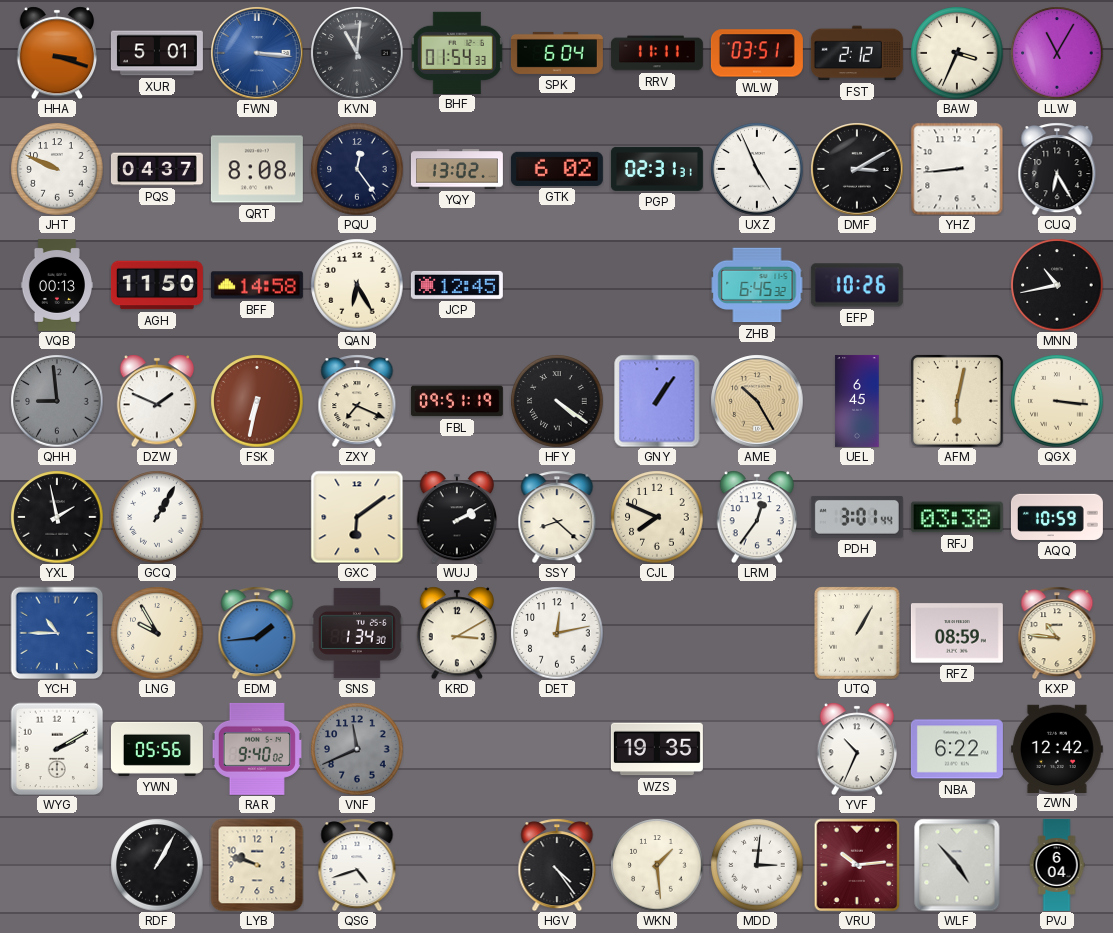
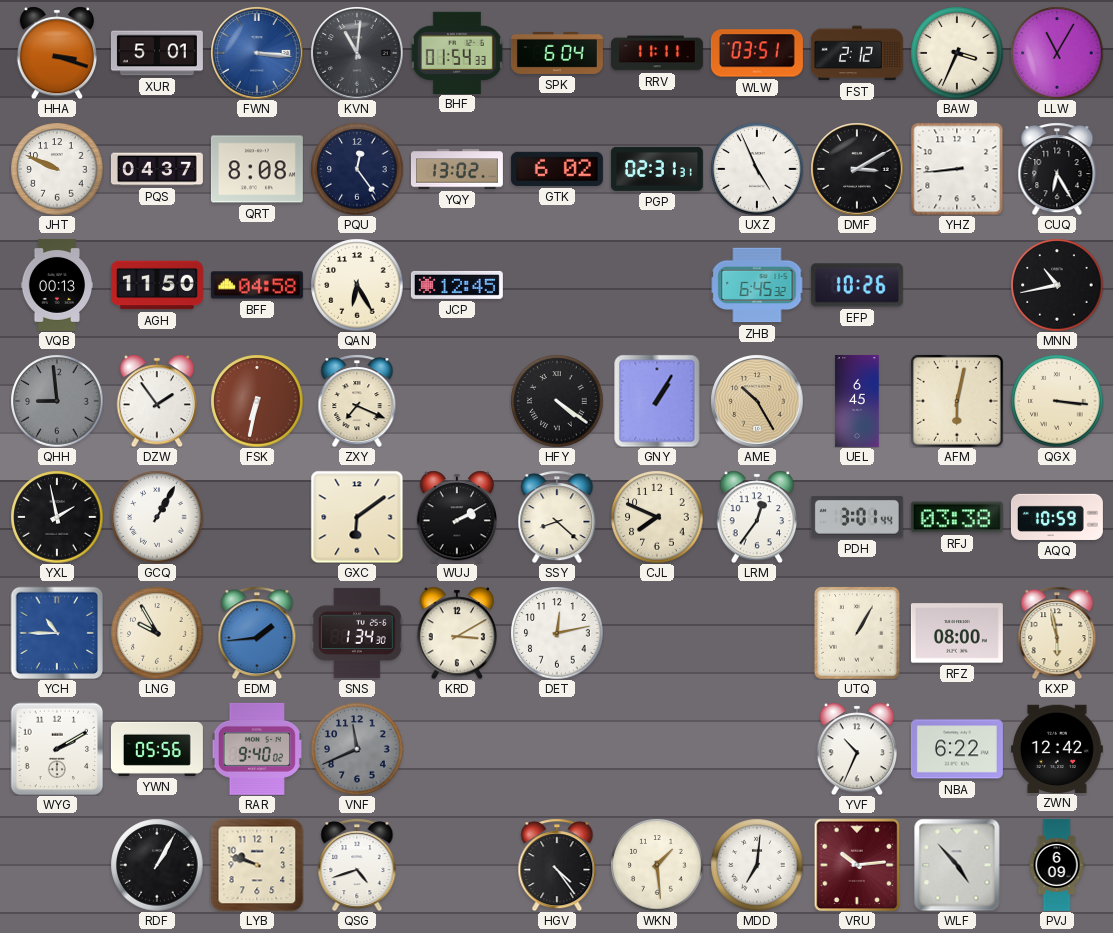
BFF: 14:58 -> 04:58
DZW: 1:49 -> 1:54
FBL: 09:51 -> none
GNY: 1:06 -> 1:05
RFZ: 08:59 -> 08:00
KXP: 10:46 -> 5:58
WZS: 19:35 -> none
MDD: 3:01 -> 7:01
PVJ: 6:04 -> 6:09
